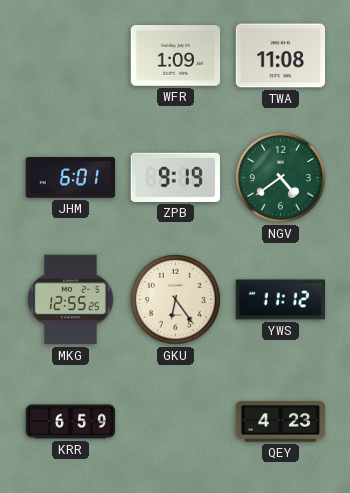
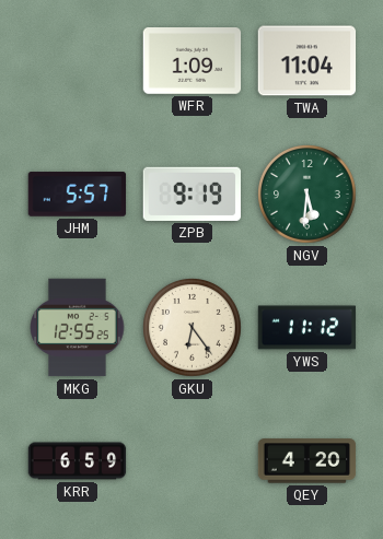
TWA: 11:08 -> 11:04
JHM: 6:01 -> 5:57
NGV: 4:39 -> 5:31
QEY: 4:23 -> 4:20
